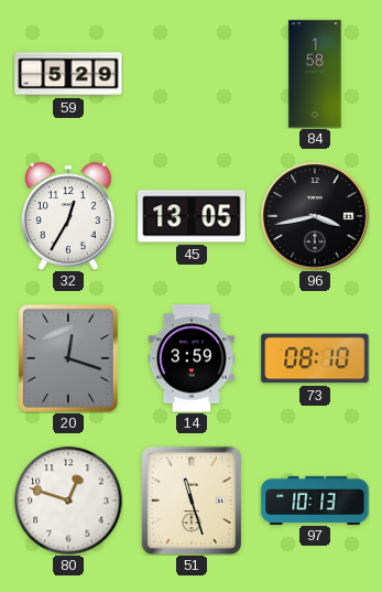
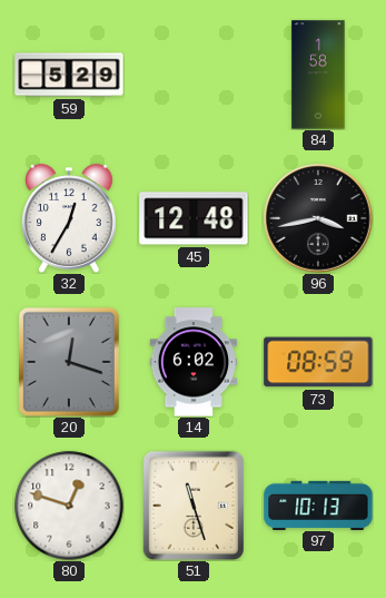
45: 13:05 -> 12:48
14: 3:59 -> 6:02
73: 08:10 -> 08:59
